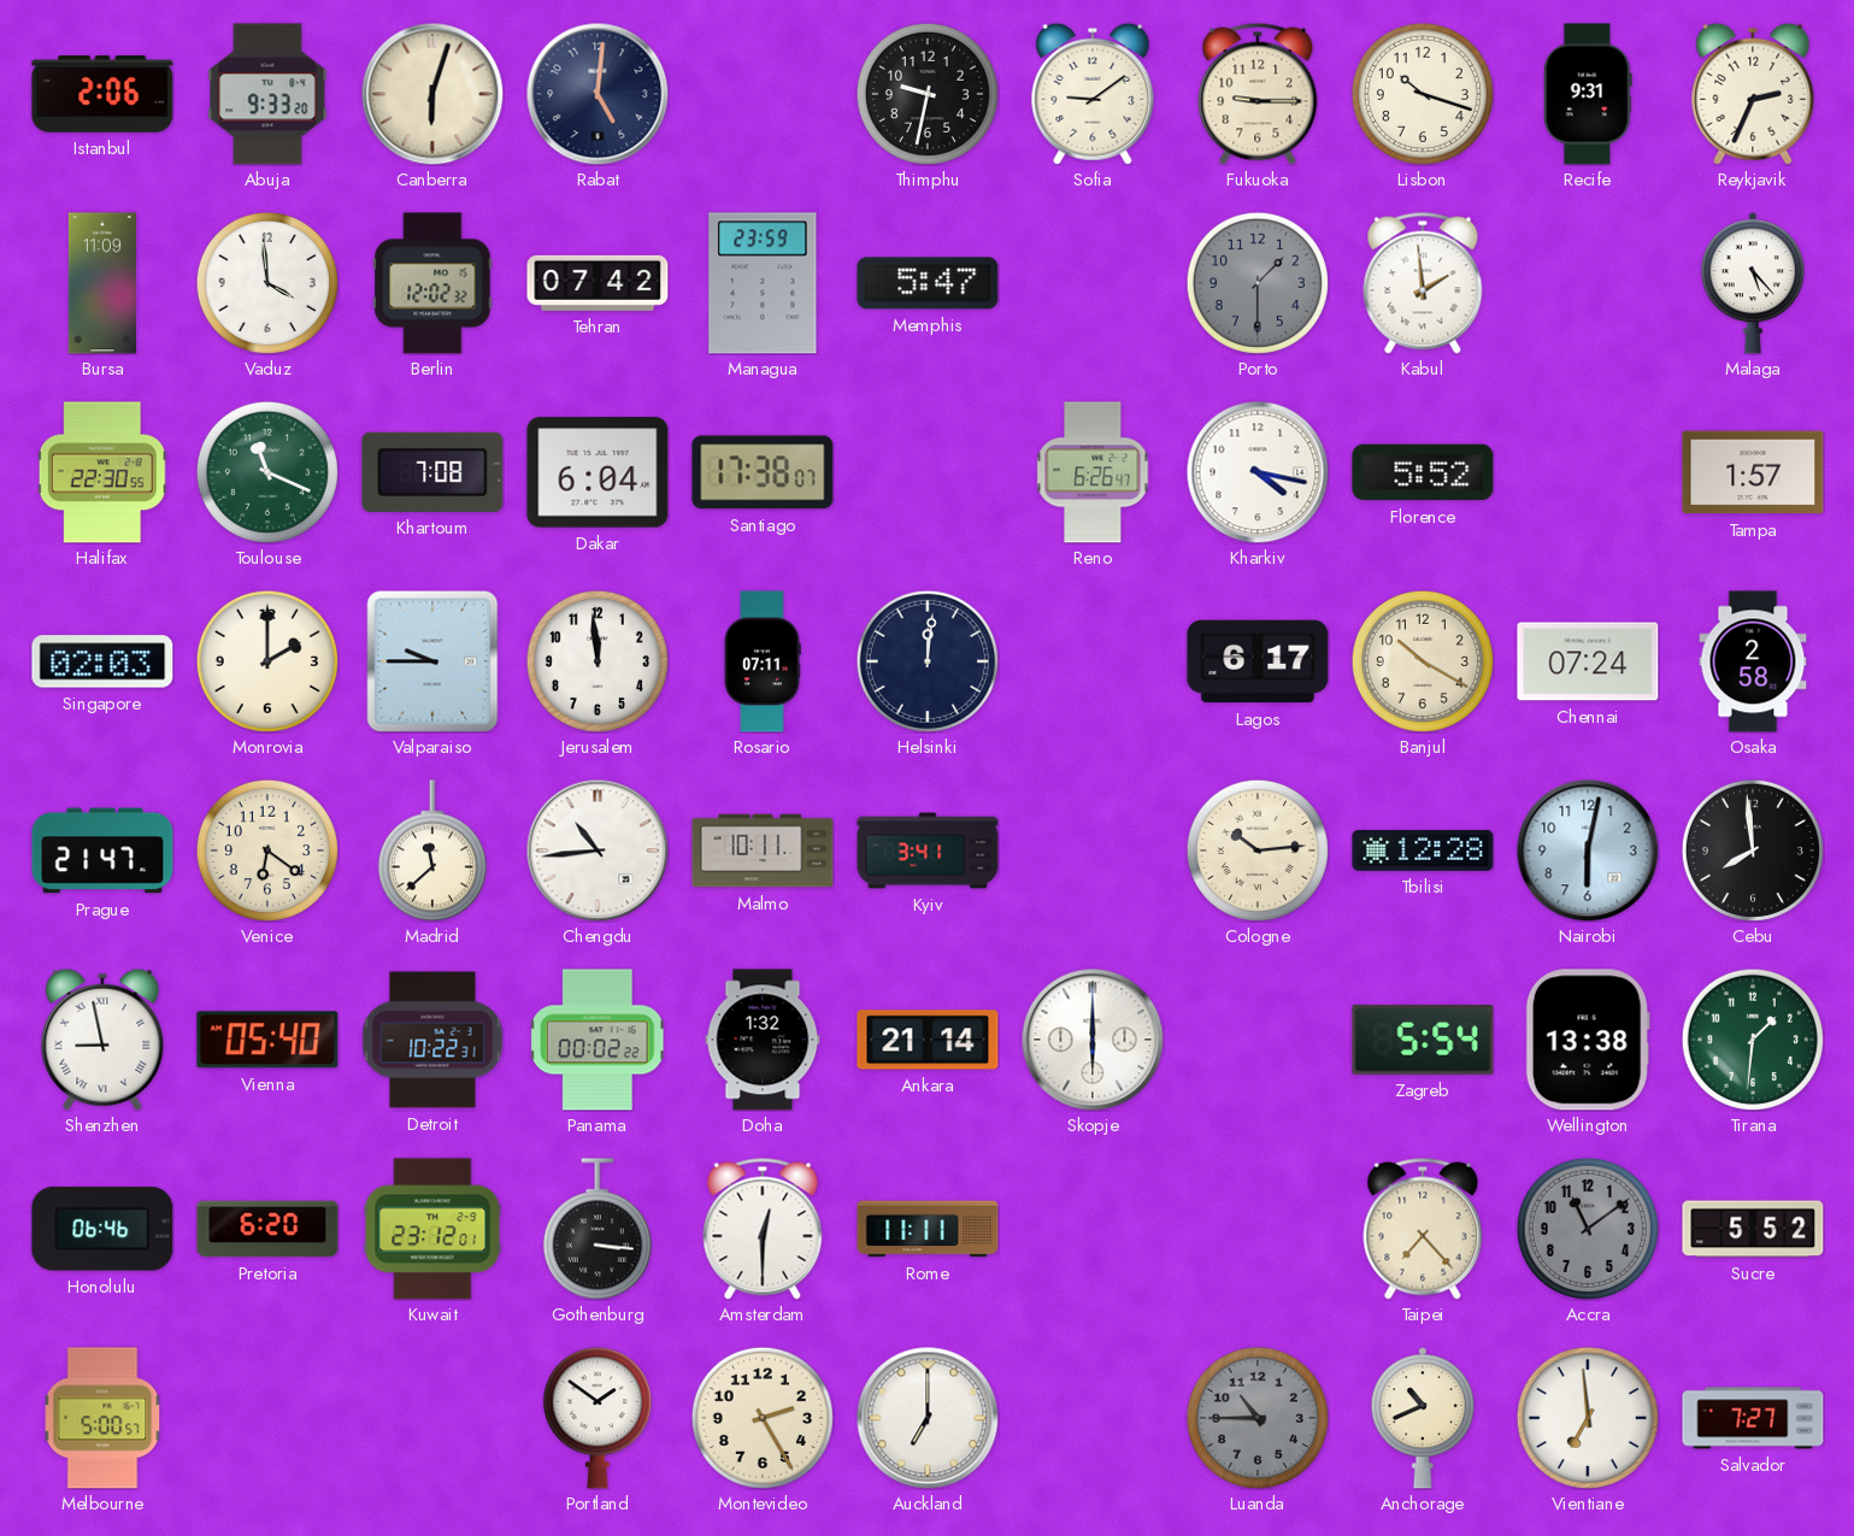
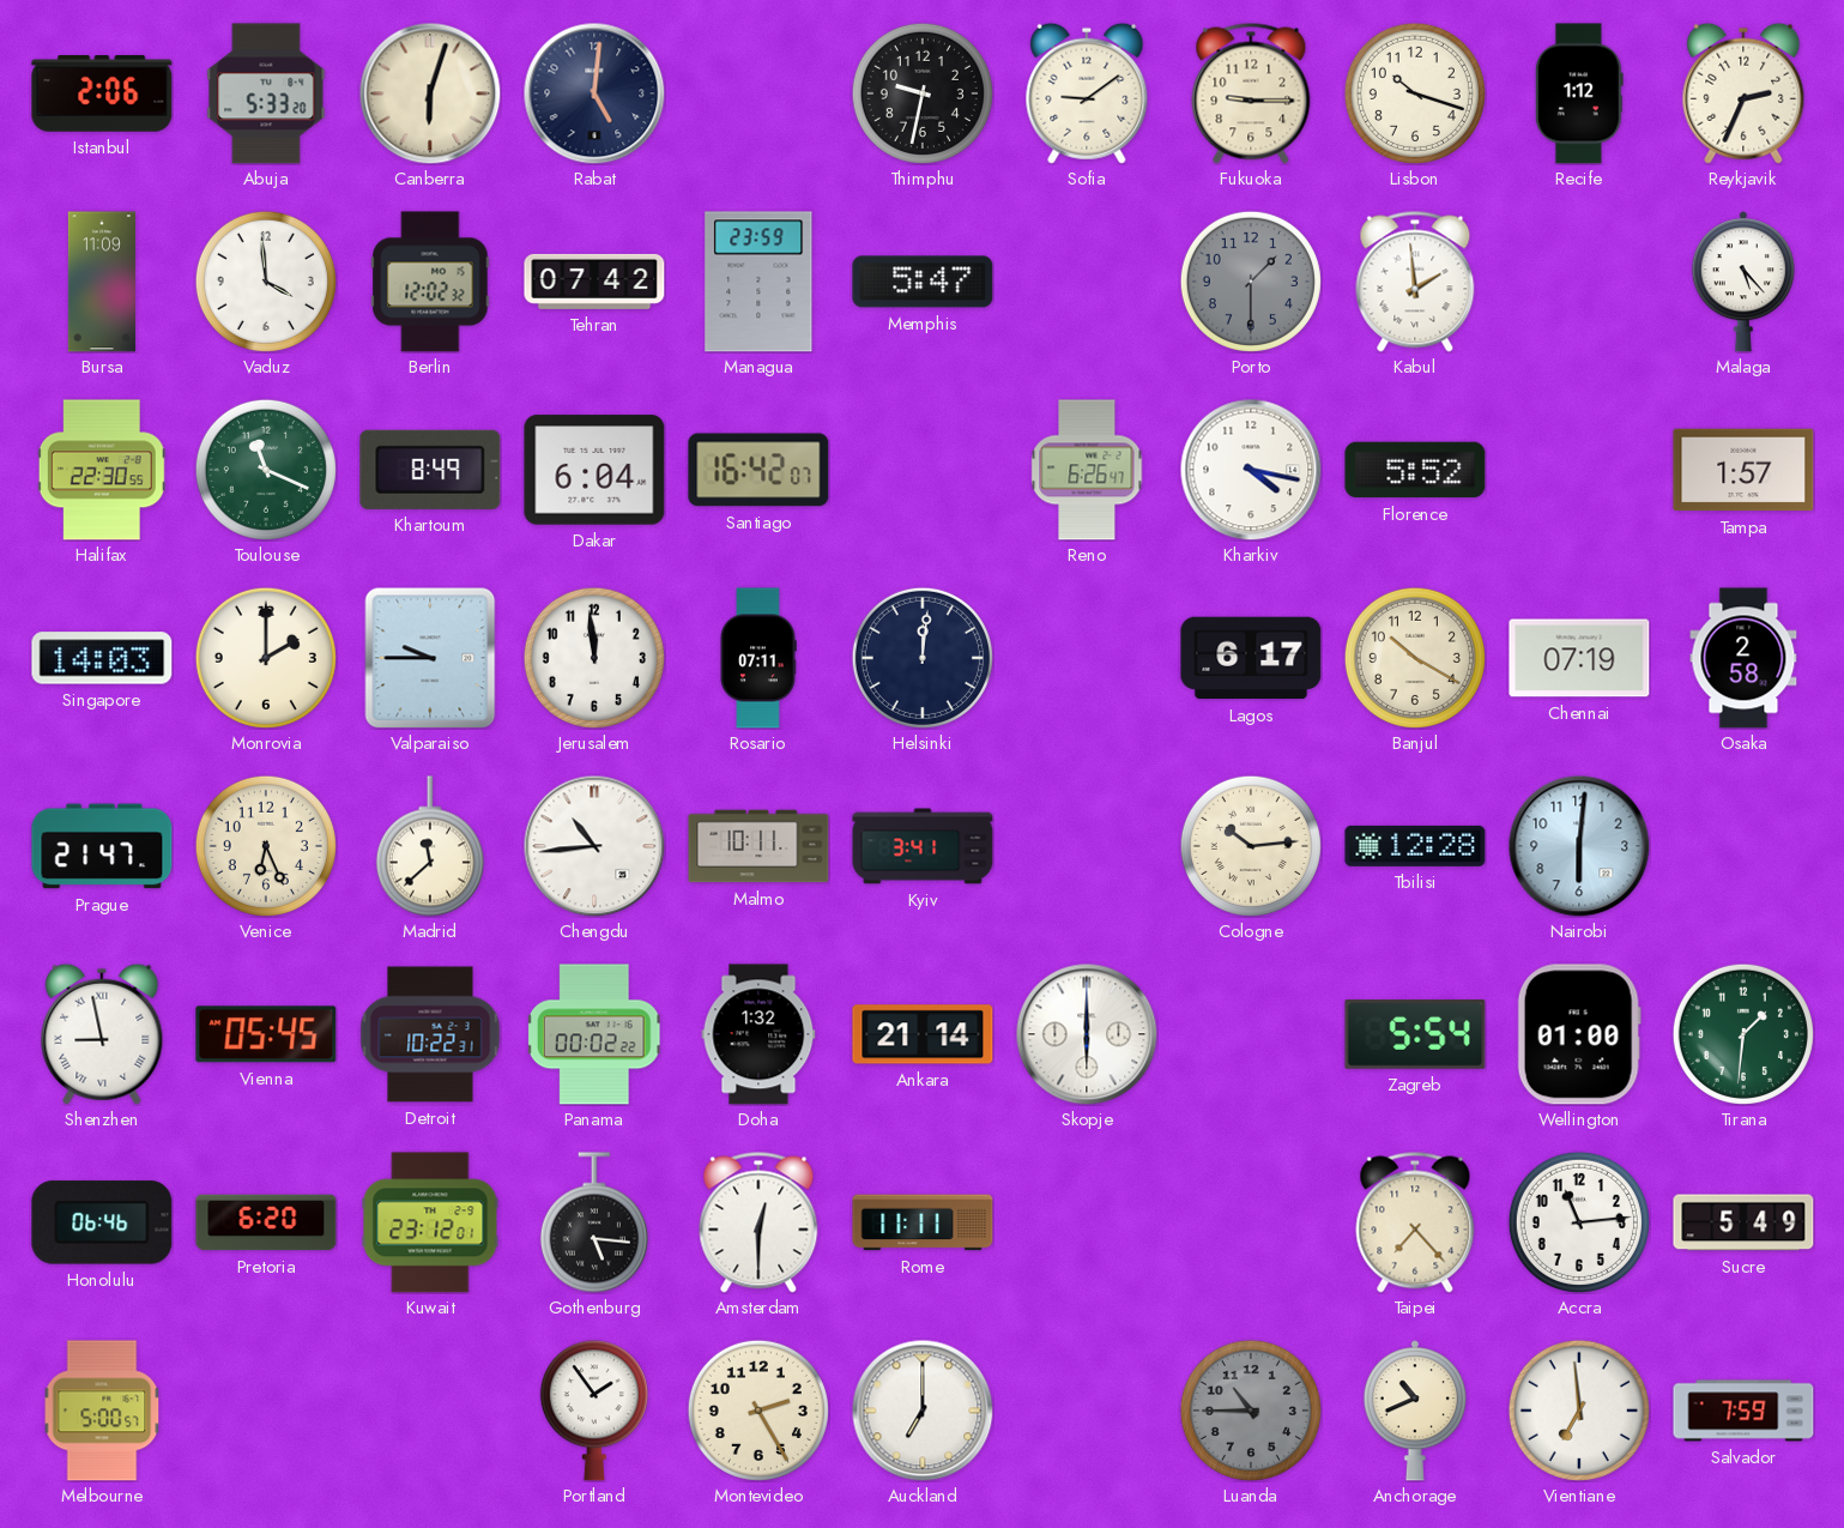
Abuja: 9:33 -> 5:33
Recife: 9:31 -> 1:12
Khartoum: 7:08 -> 8:49
Santiago: 17:38 -> 16:42
Singapore: 02:03 -> 14:03
Chennai: 07:24 -> 07:19
Venice: 6:21 -> 6:26
Nairobi: 6:02 -> 6:01
Cebu: 7:59 -> none
Vienna: 05:40 -> 05:45
Wellington: 13:38 -> 01:00
Gothenburg: 3:16 -> 5:16
Accra: 11:09 -> 11:14
Accra dial: grey -> white
Sucre: 5:52 -> 5:49
Portland: 1:51 -> 1:54
Salvador: 7:27 -> 7:59
